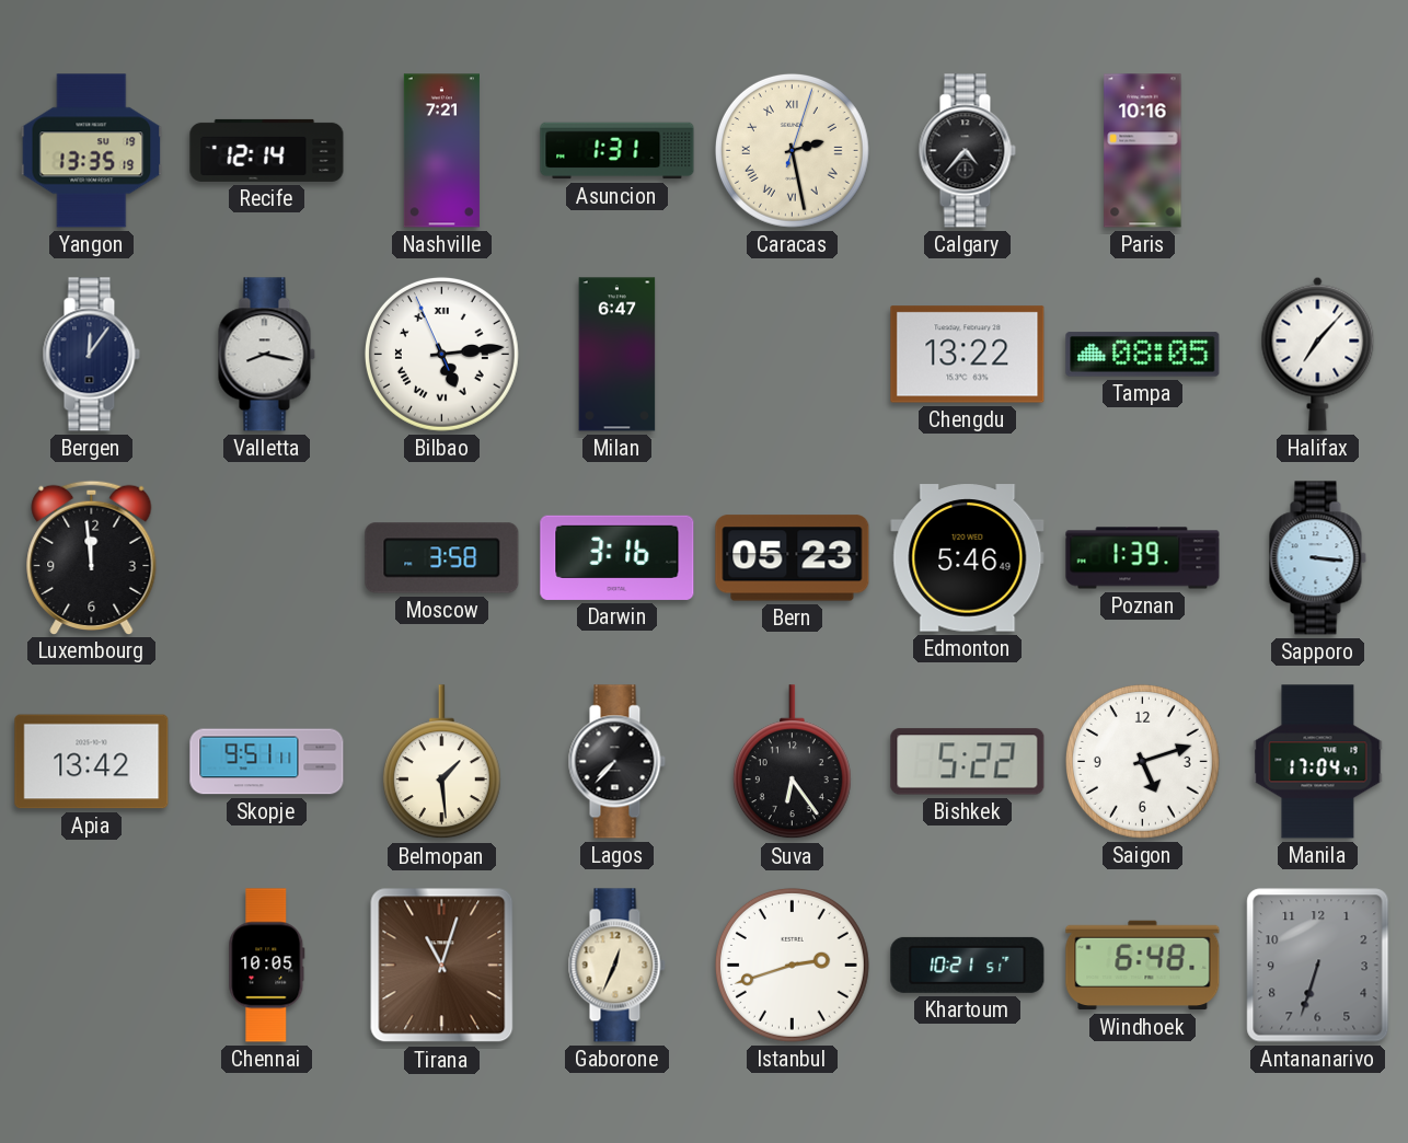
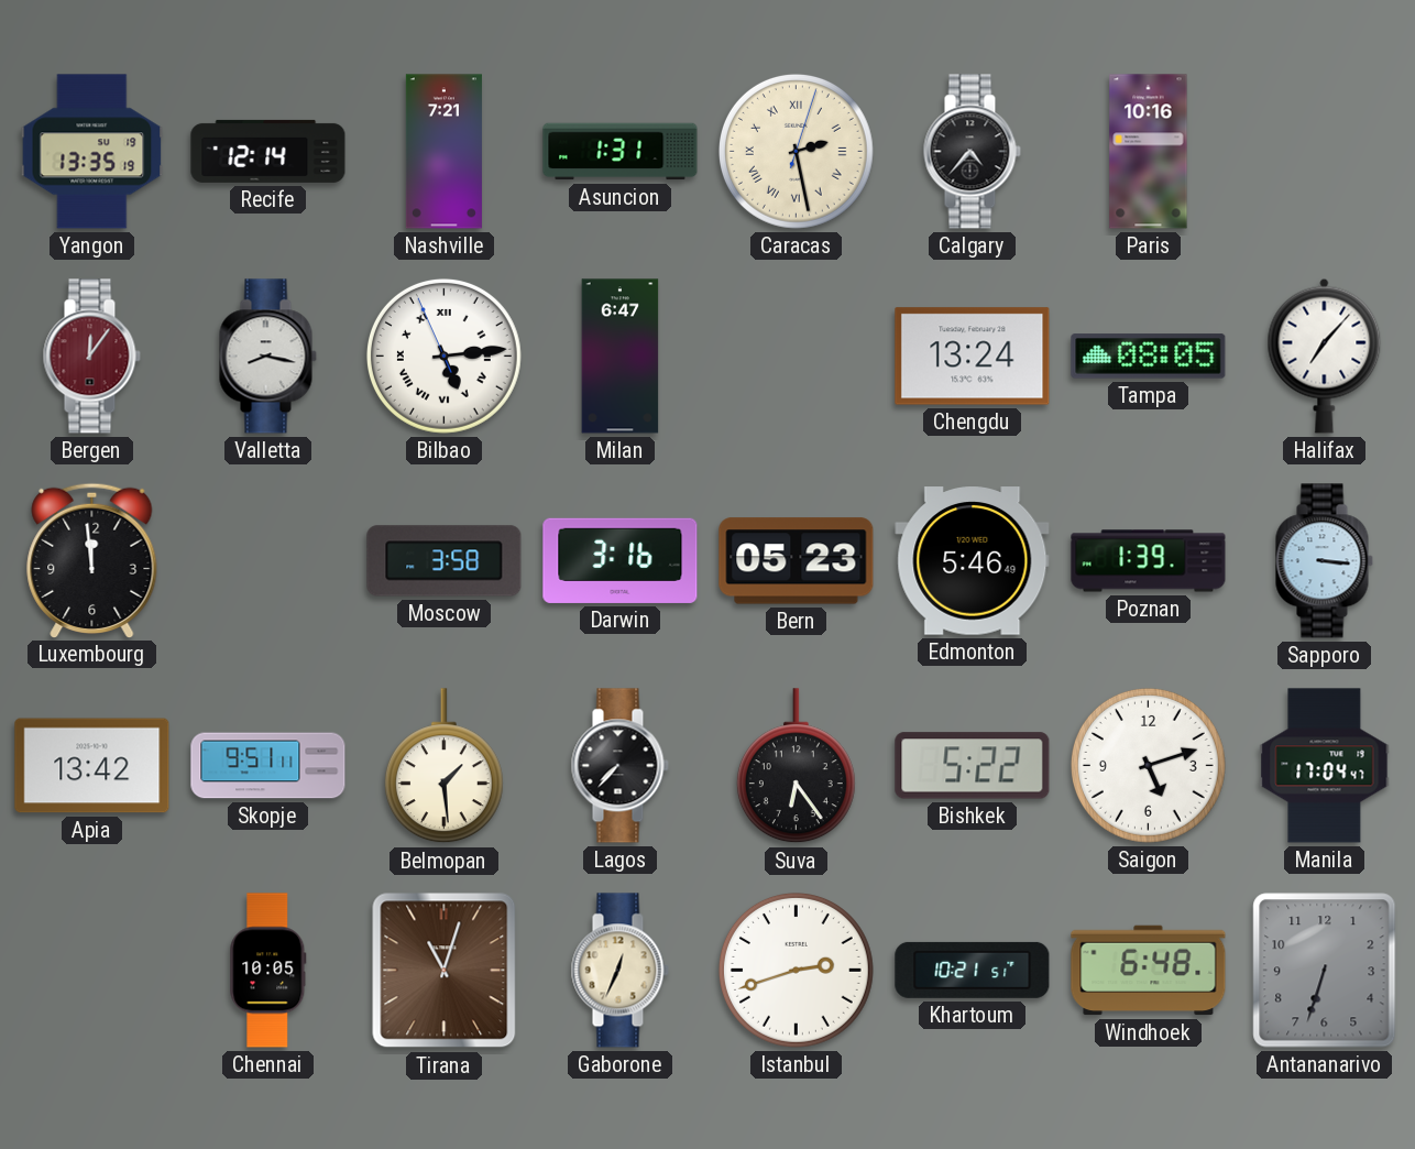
Bergen dial: navy -> burgundy
Chengdu: 13:22 -> 13:24
